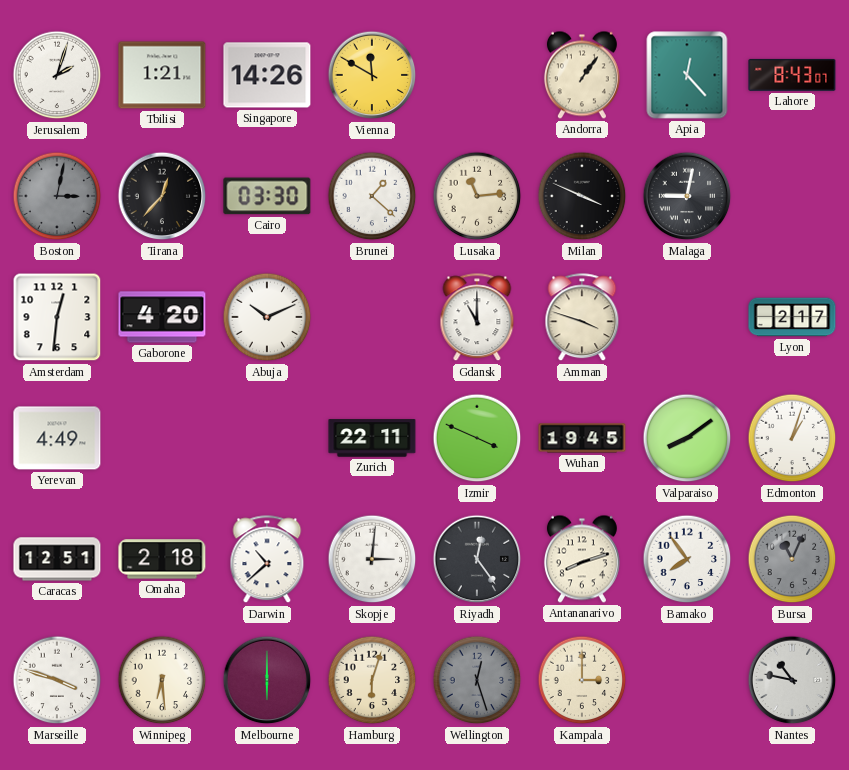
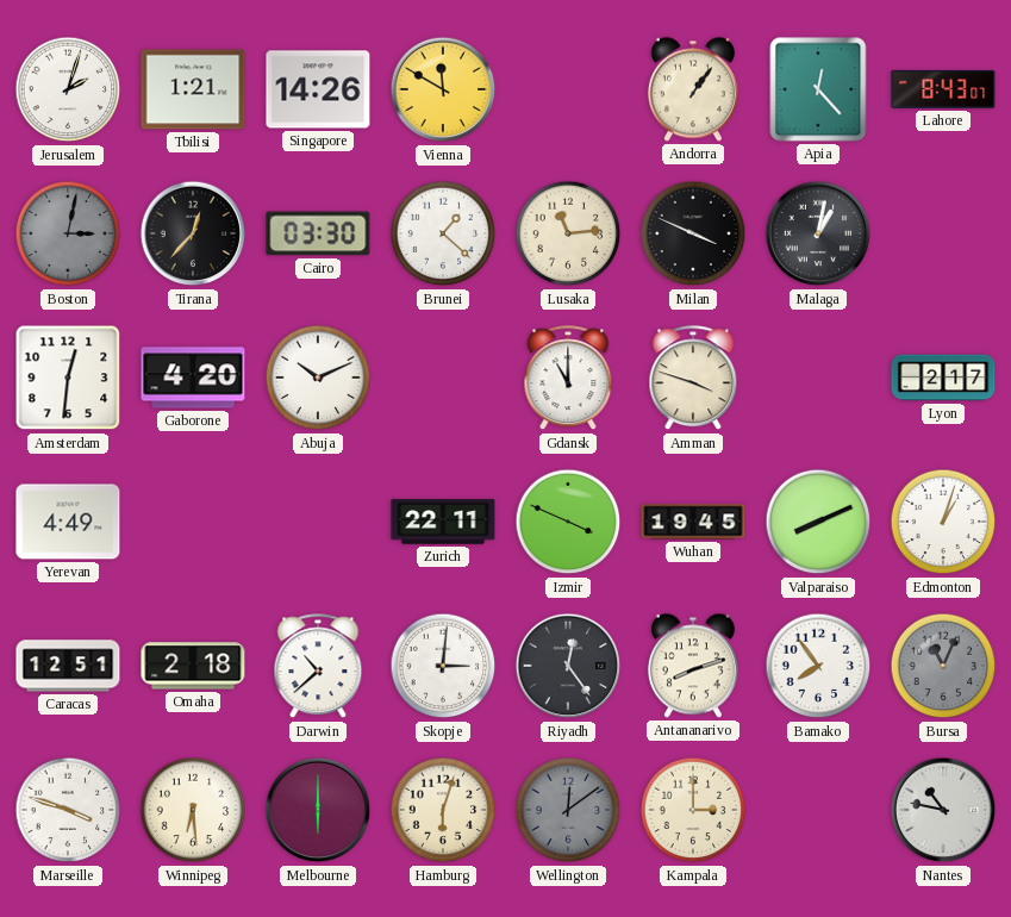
Malaga: 9:02 -> 1:02
Valparaiso: 8:09 -> 8:11
Wellington: 12:27 -> 12:09
